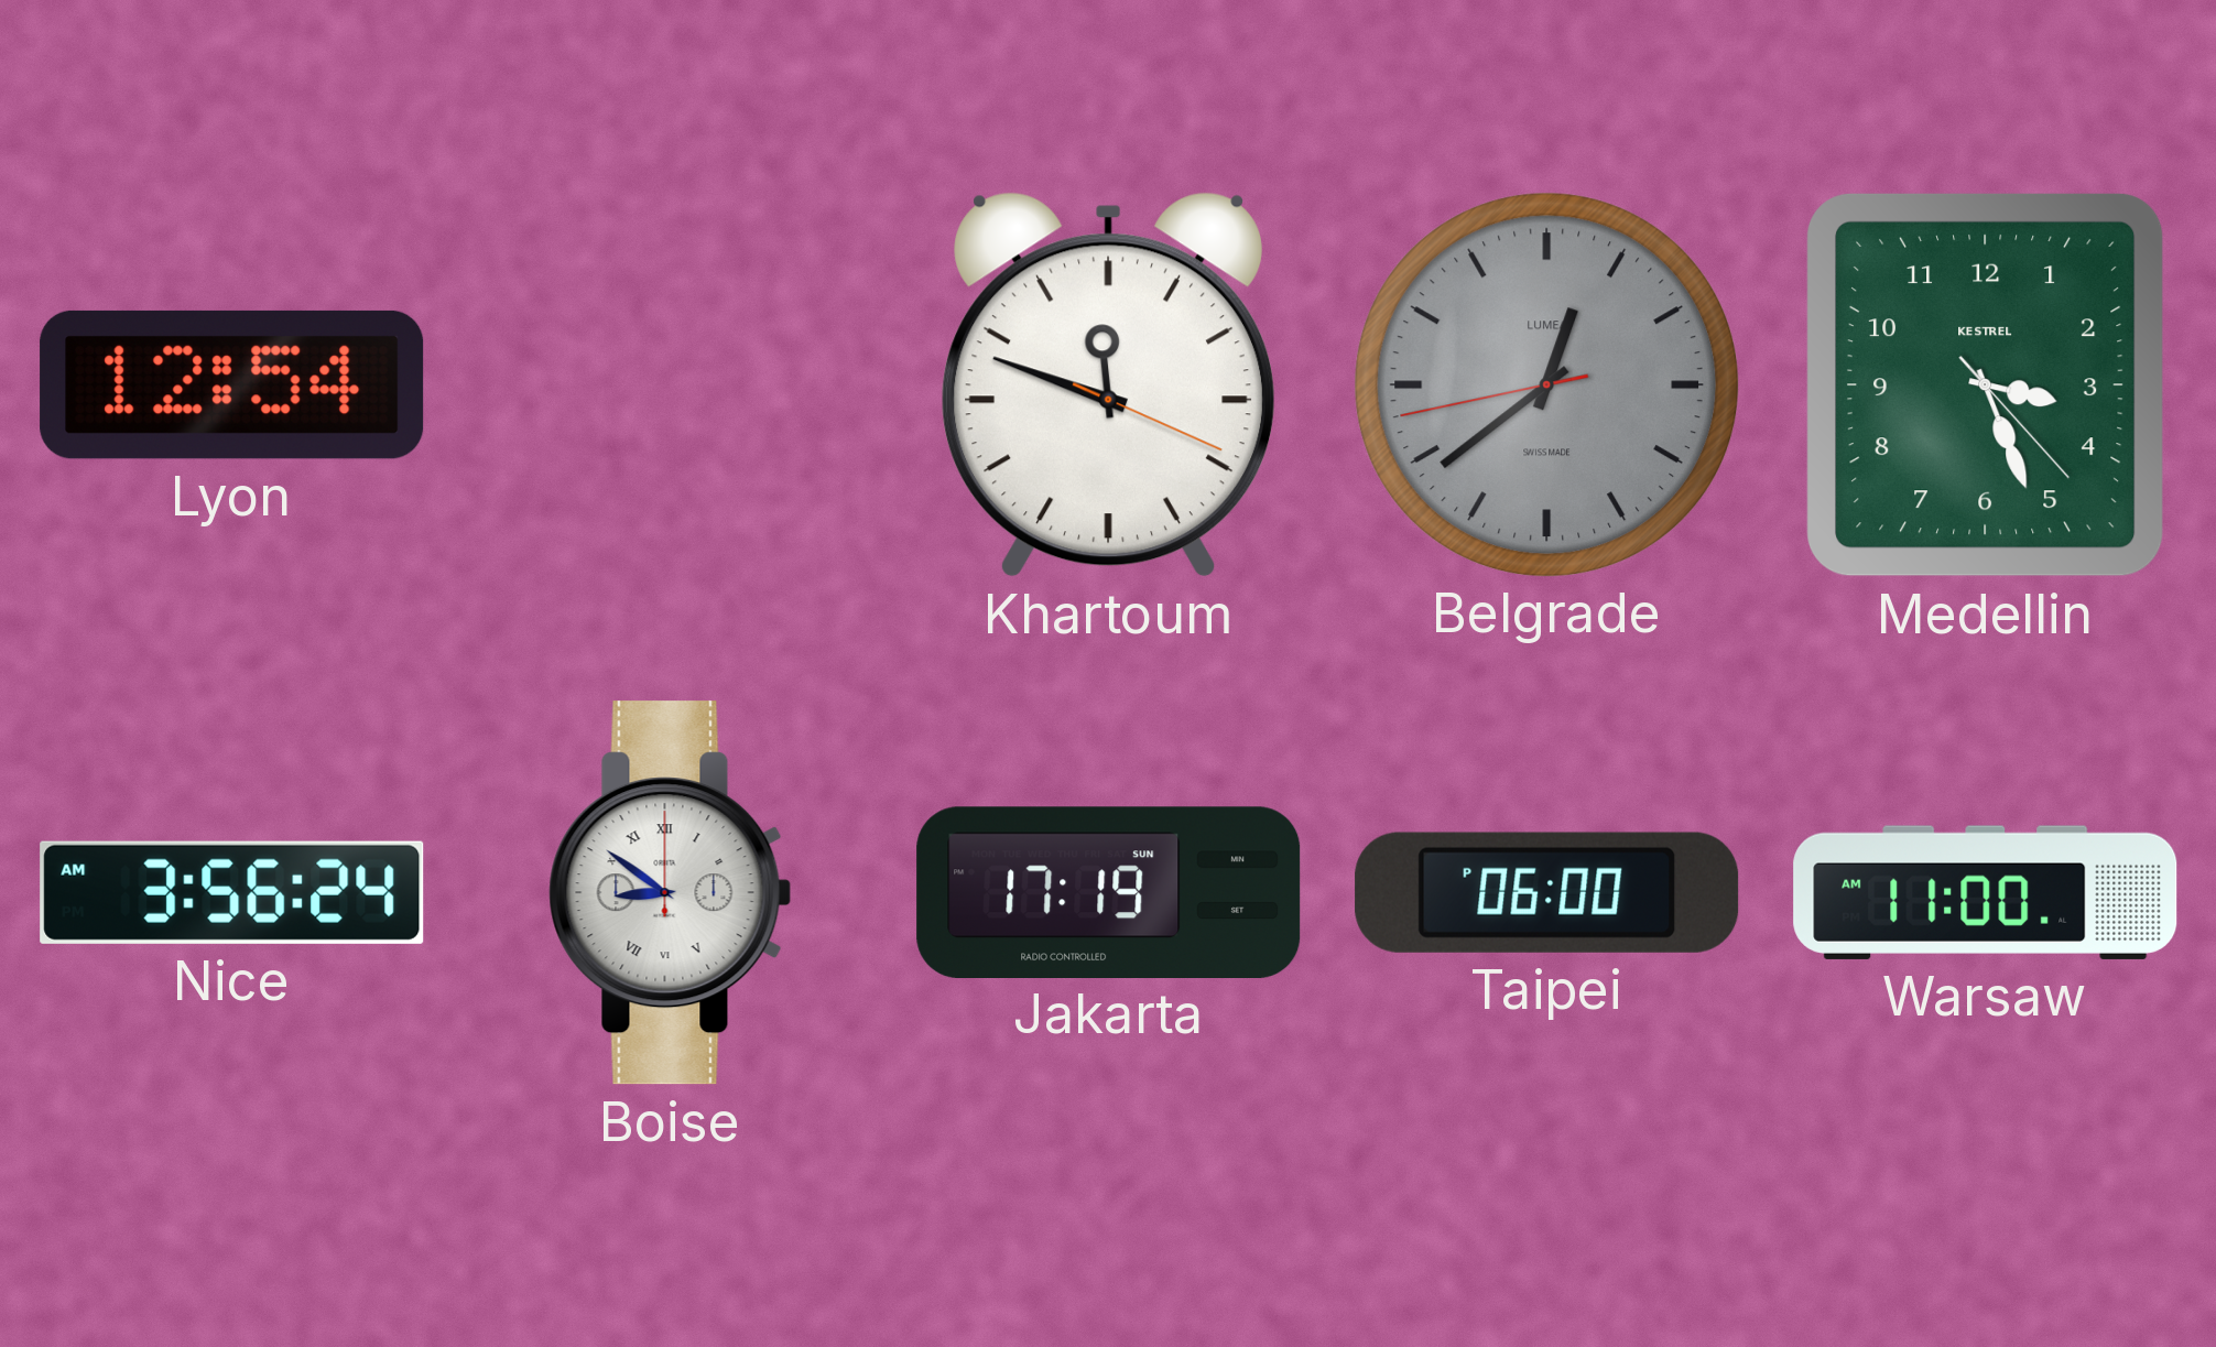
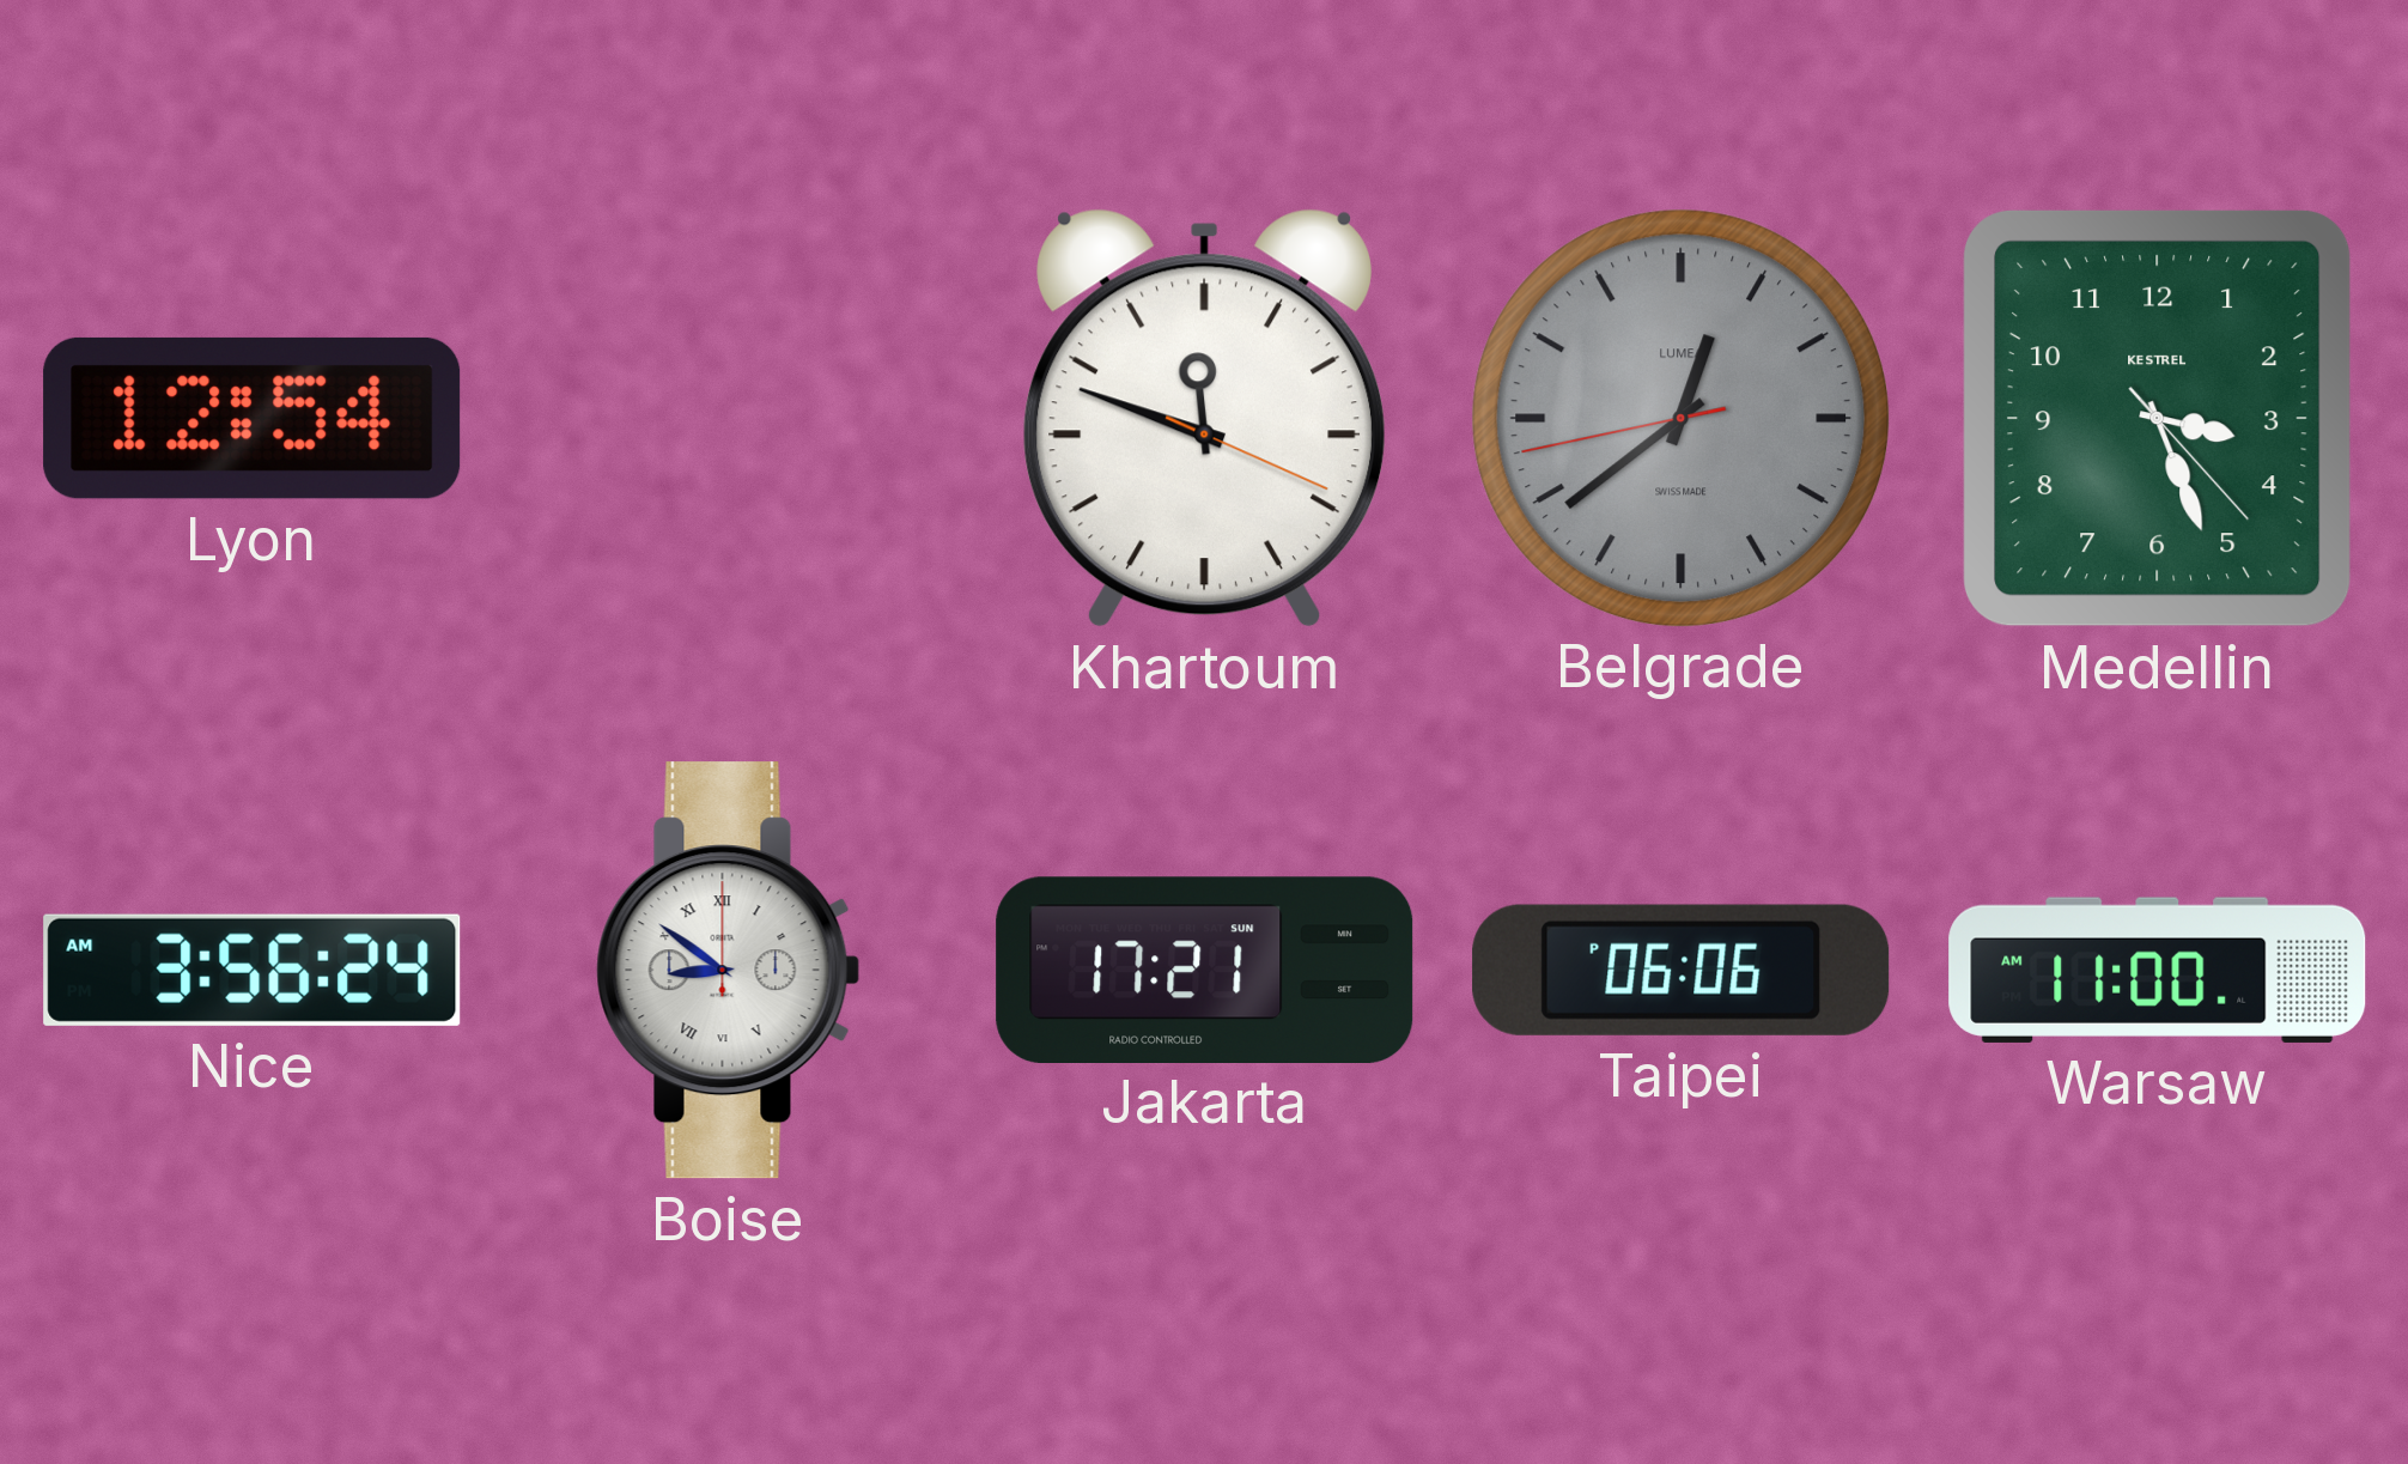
Jakarta: 17:19 -> 17:21
Taipei: 06:00 -> 06:06
